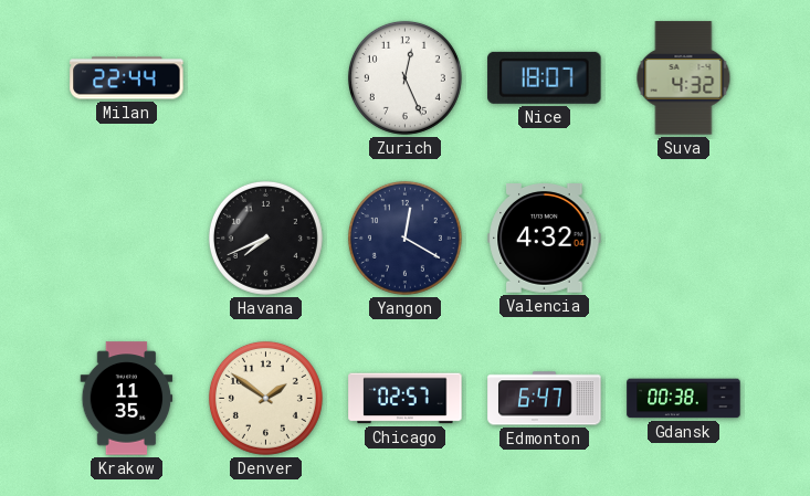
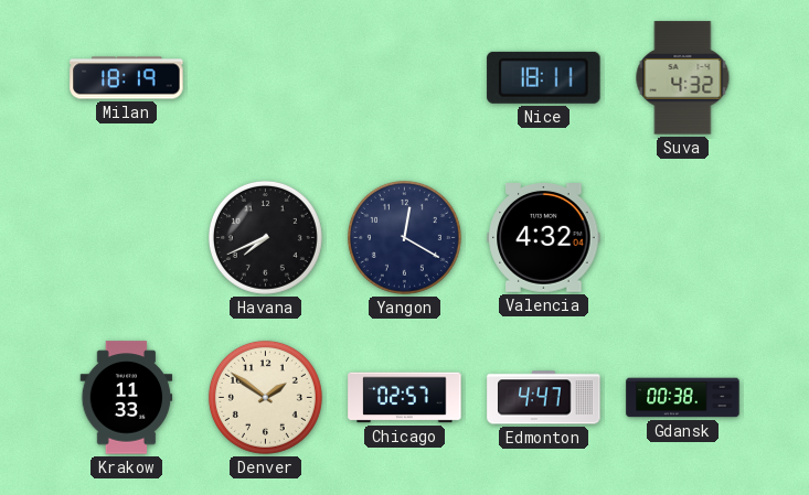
Milan: 22:44 -> 18:19
Zurich: 12:26 -> none
Nice: 18:07 -> 18:11
Krakow: 11:35 -> 11:33
Edmonton: 6:47 -> 4:47
